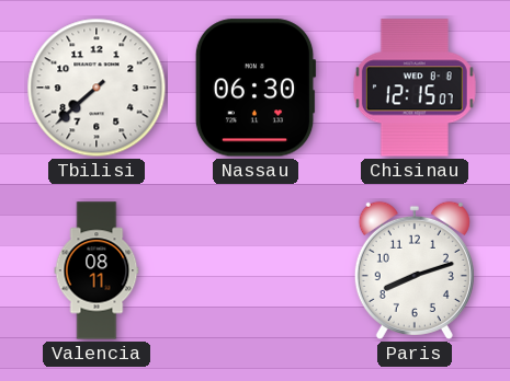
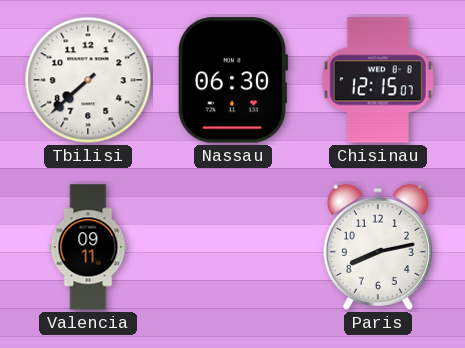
Valencia: 08:11 -> 09:11
Paris: 8:12 -> 8:13
